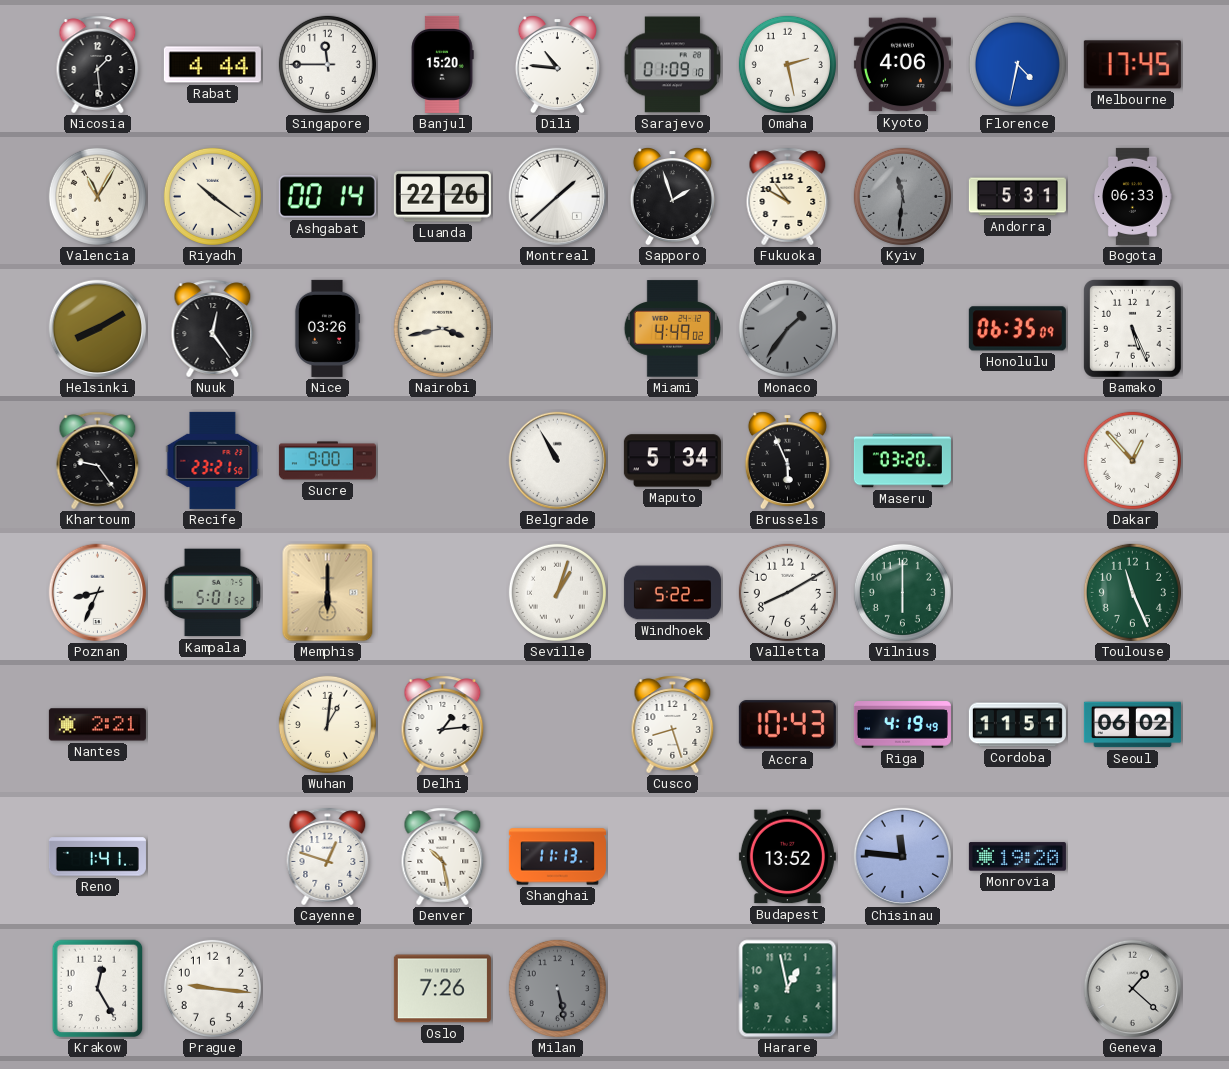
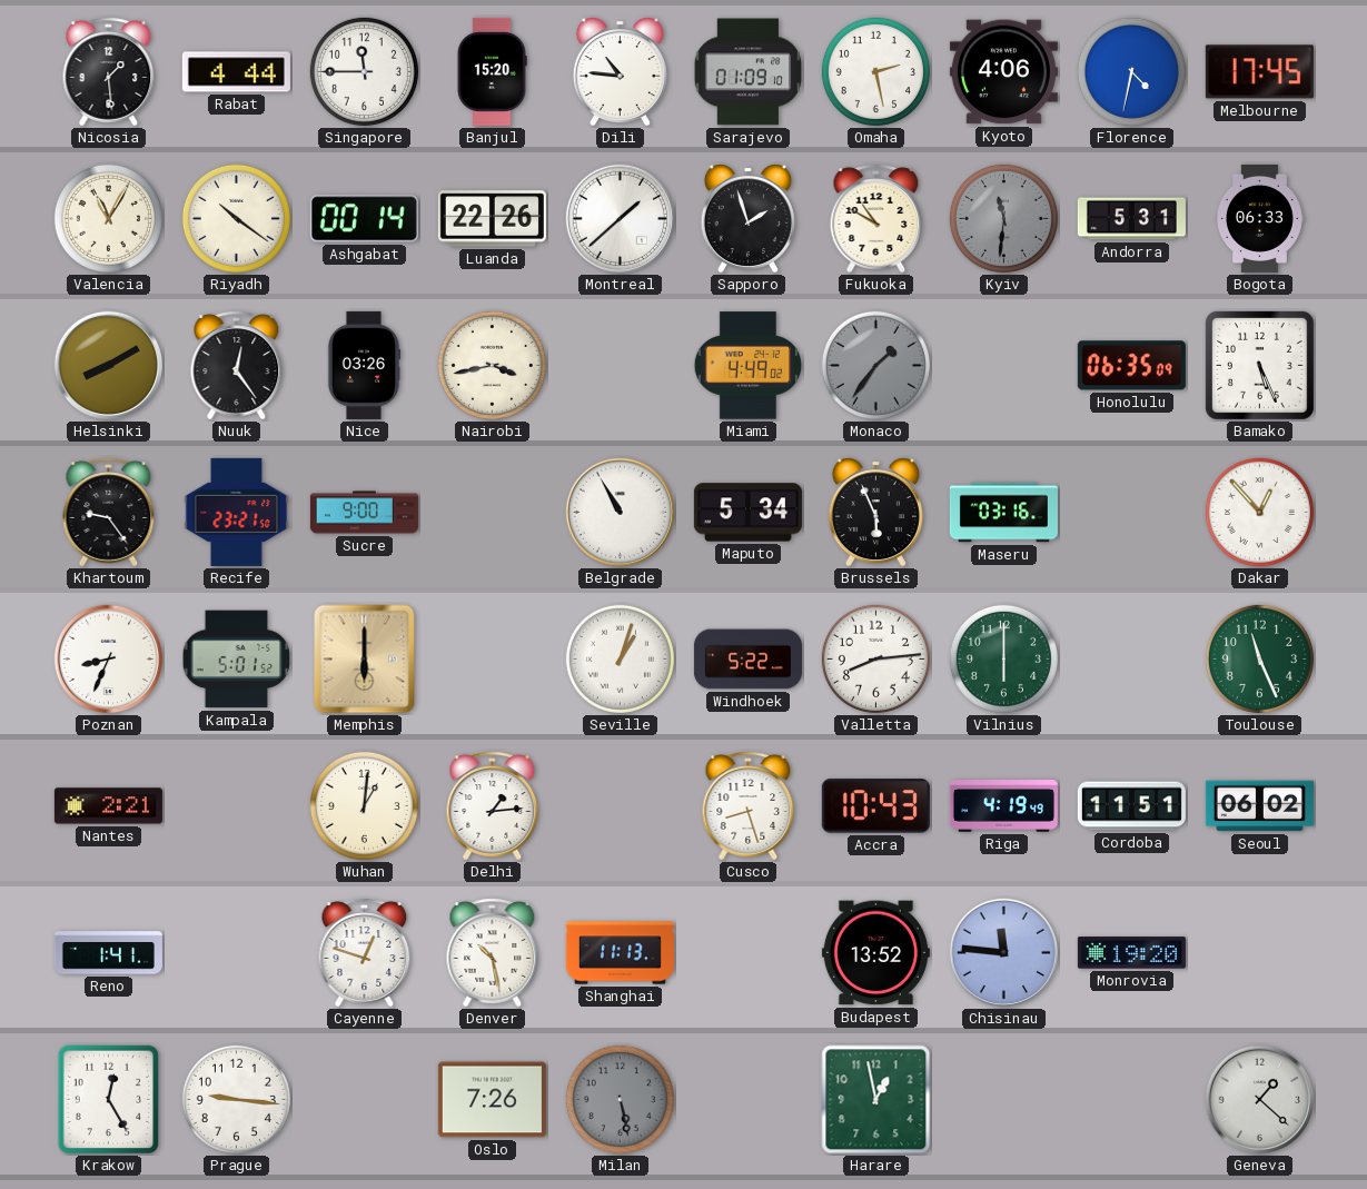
Maseru: 03:20 -> 03:16
Valletta: 8:10 -> 8:14
